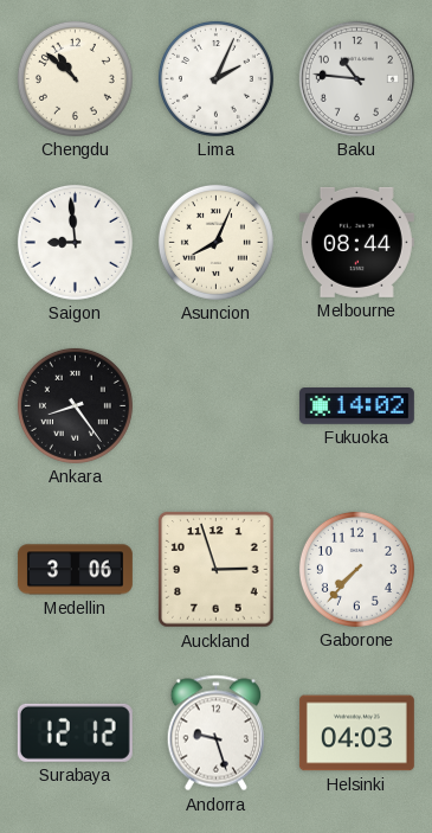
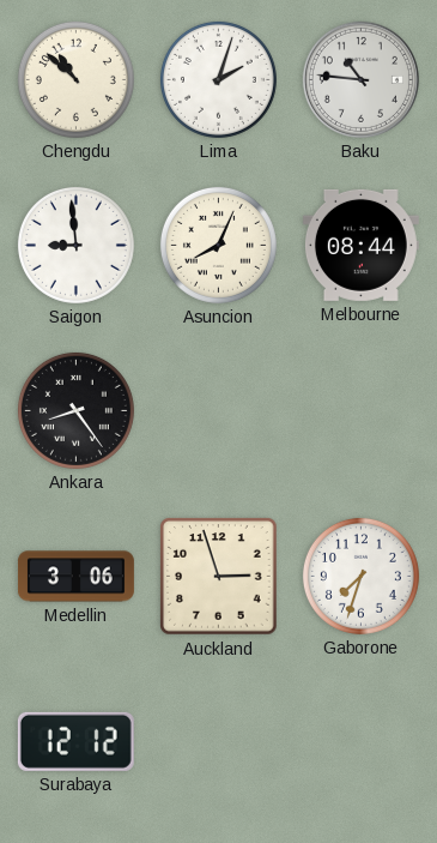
Lima: 2:04 -> 2:03
Fukuoka: 14:02 -> none
Gaborone: 7:37 -> 7:33
Andorra: 9:27 -> none
Helsinki: 04:03 -> none
